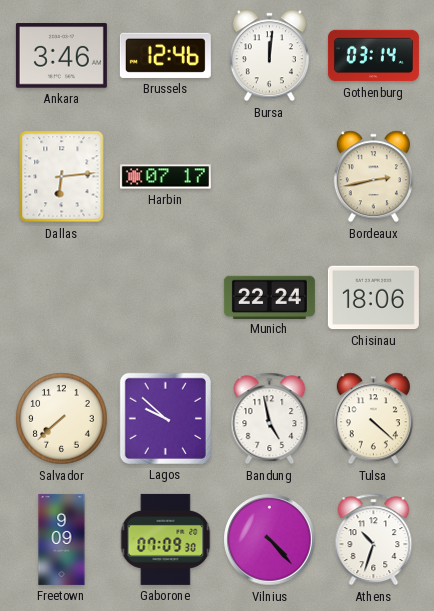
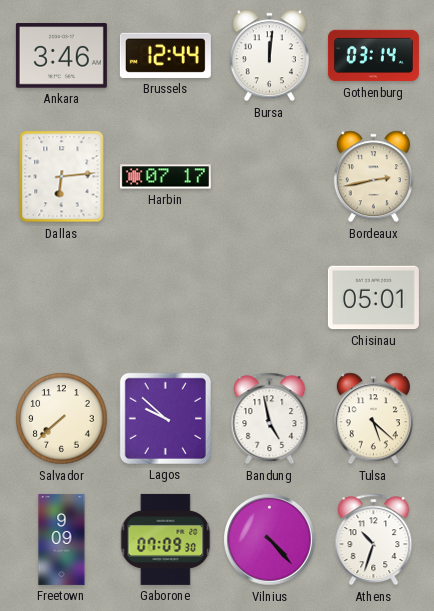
Brussels: 12:46 -> 12:44
Munich: 22:24 -> none
Chisinau: 18:06 -> 05:01
Tulsa: 4:22 -> 5:22
